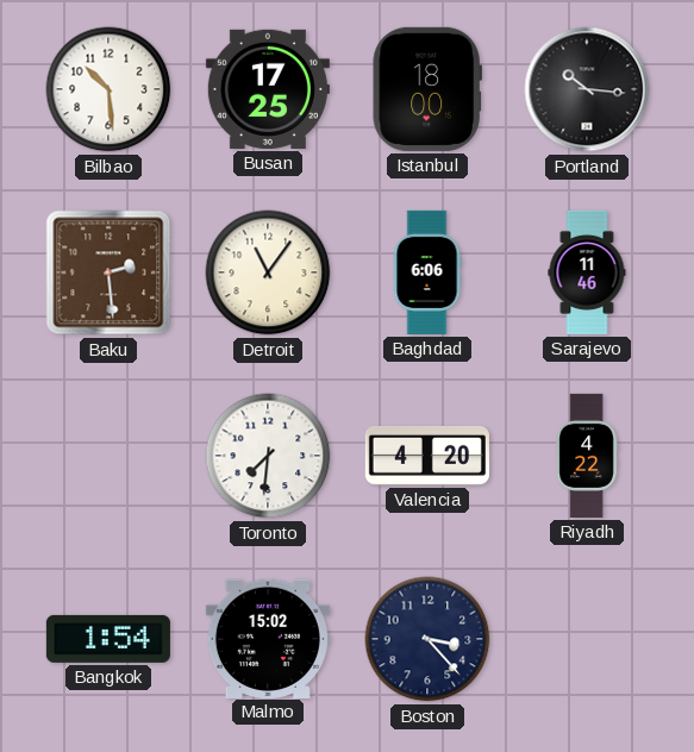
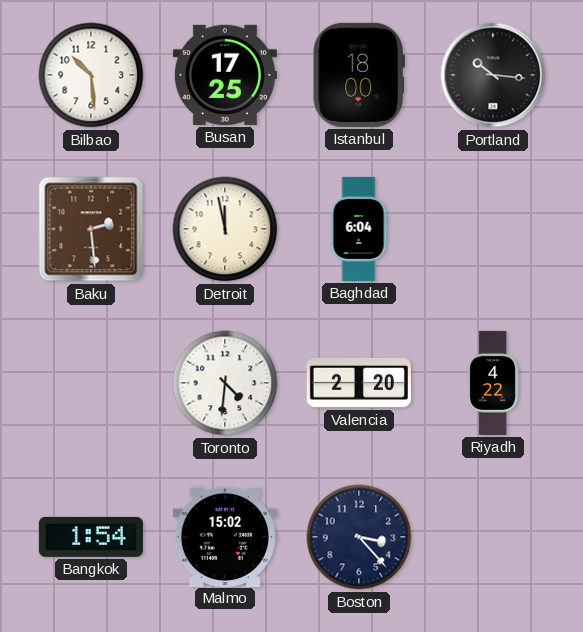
Detroit: 11:06 -> 11:58
Baghdad: 6:06 -> 6:04
Sarajevo: 11:46 -> none
Toronto: 7:31 -> 4:31
Valencia: 4:20 -> 2:20
